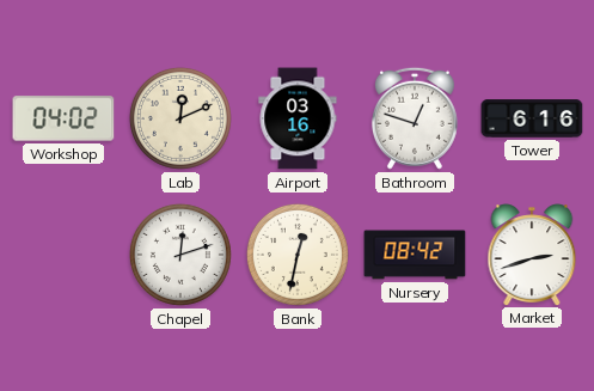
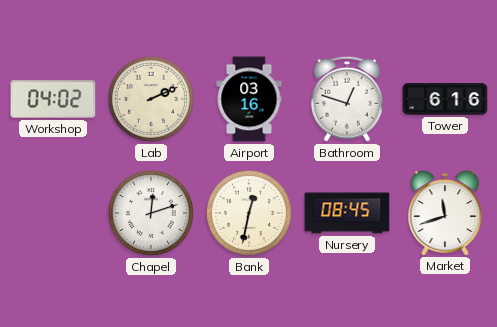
Lab: 12:11 -> 2:11
Nursery: 08:42 -> 08:45
Market: 2:42 -> 11:42
